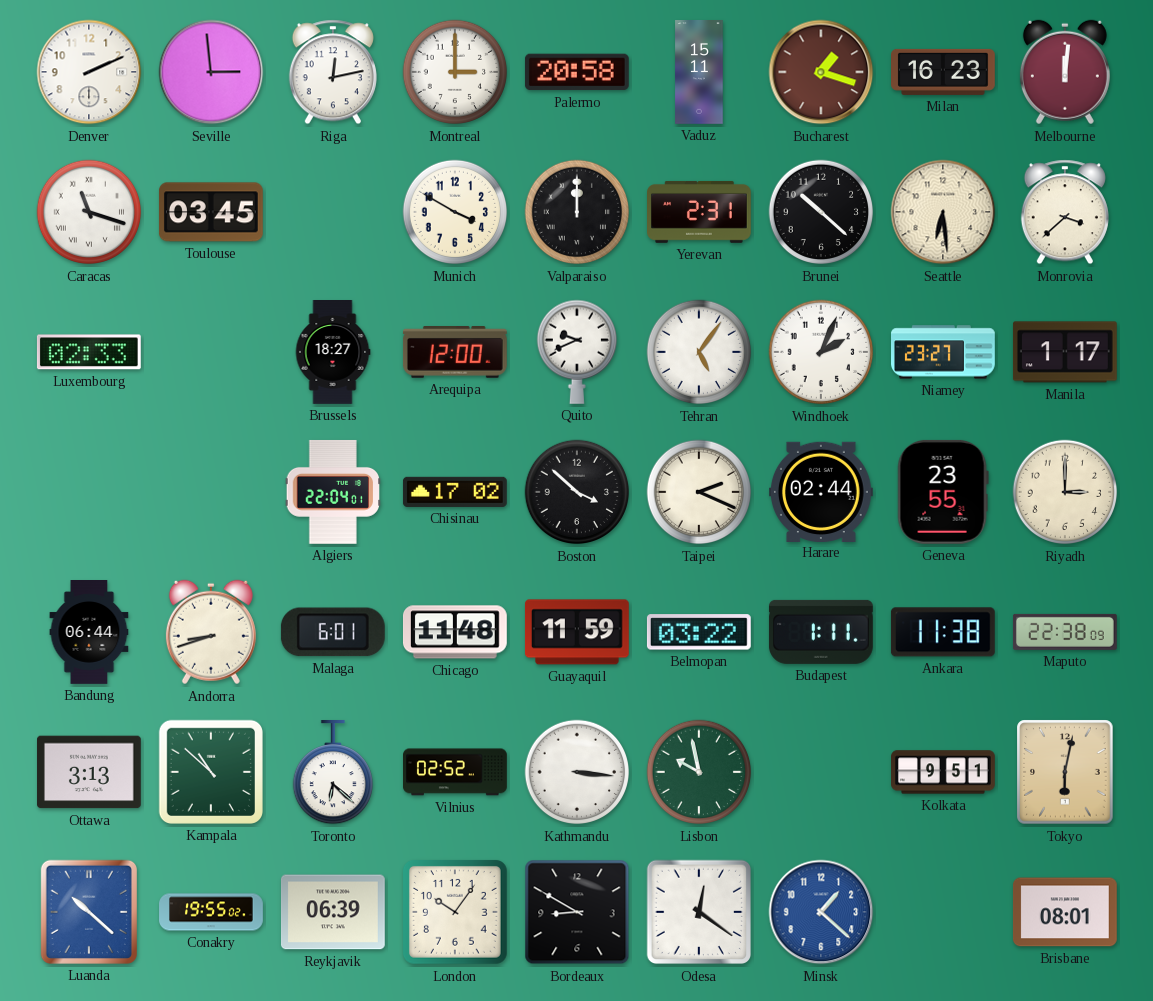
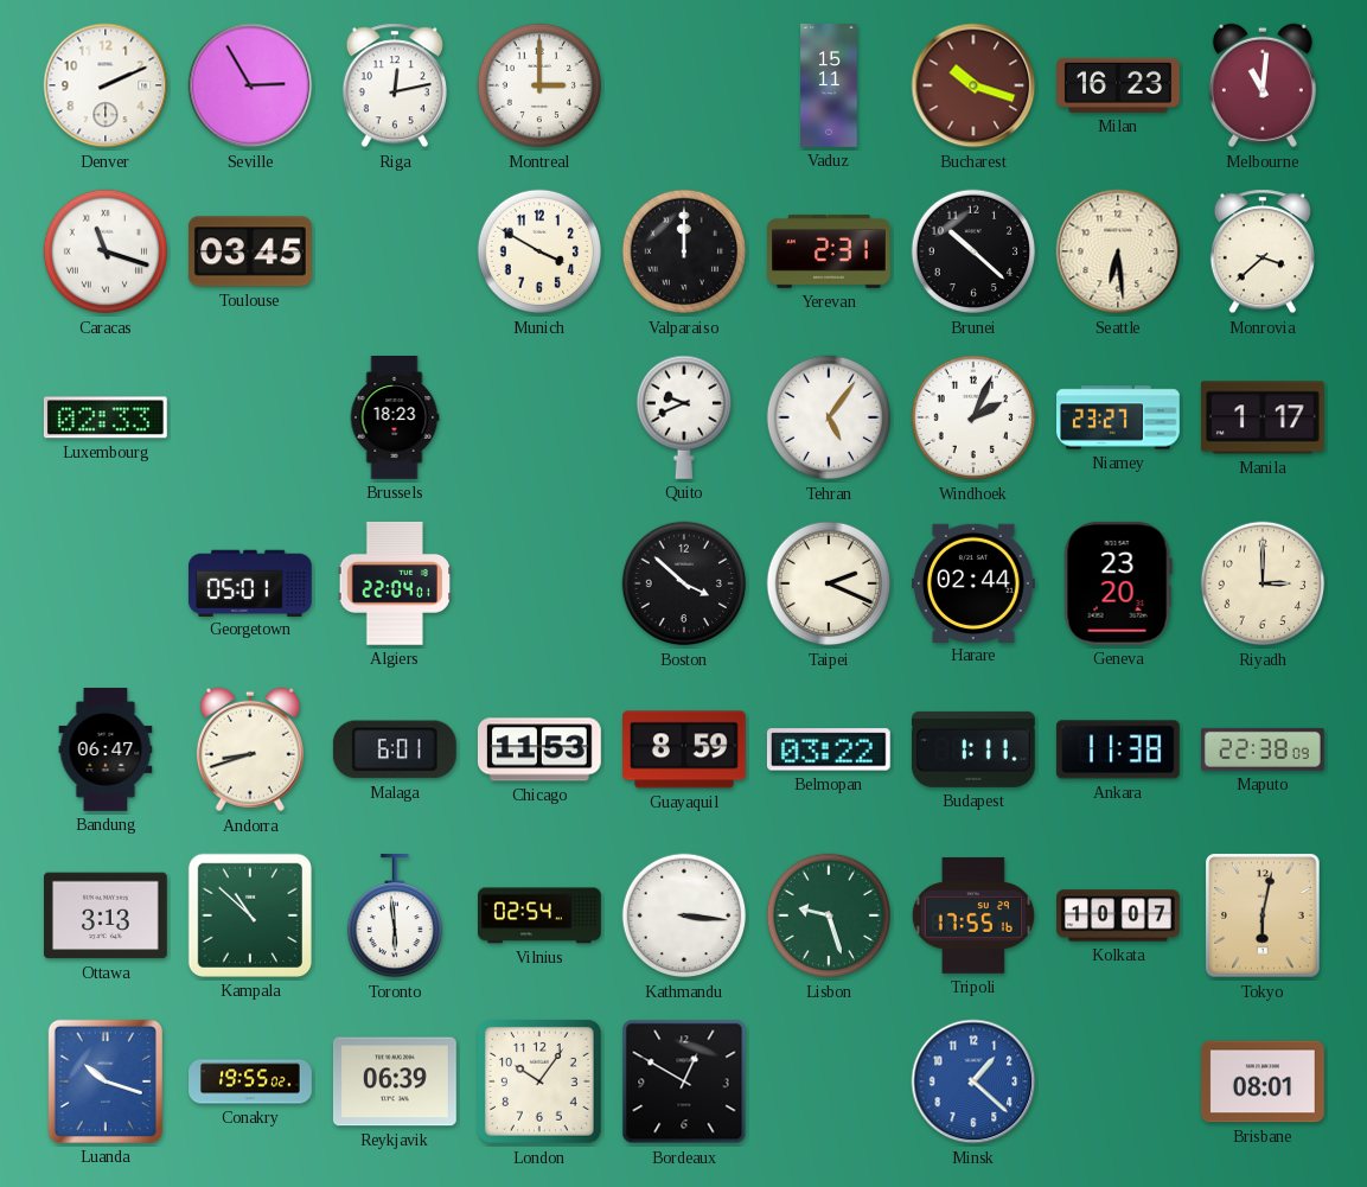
Seville: 2:59 -> 2:55
Palermo: 20:58 -> none
Bucharest: 1:18 -> 10:18
Melbourne: 12:01 -> 11:01
Brussels: 18:27 -> 18:23
Arequipa: 12:00 -> none
Georgetown: none -> 05:01
Chisinau: 17:02 -> none
Geneva: 23:55 -> 23:20
Bandung: 06:44 -> 06:47
Chicago: 11:48 -> 11:53
Guayaquil: 11:59 -> 8:59
Toronto: 6:22 -> 5:59
Vilnius: 02:52 -> 02:54
Lisbon: 9:58 -> 9:27
Tripoli: none -> 17:55
Kolkata: 9:51 -> 10:07
Luanda: 10:22 -> 10:18
Bordeaux: 8:50 -> 12:50
Odesa: 12:21 -> none
